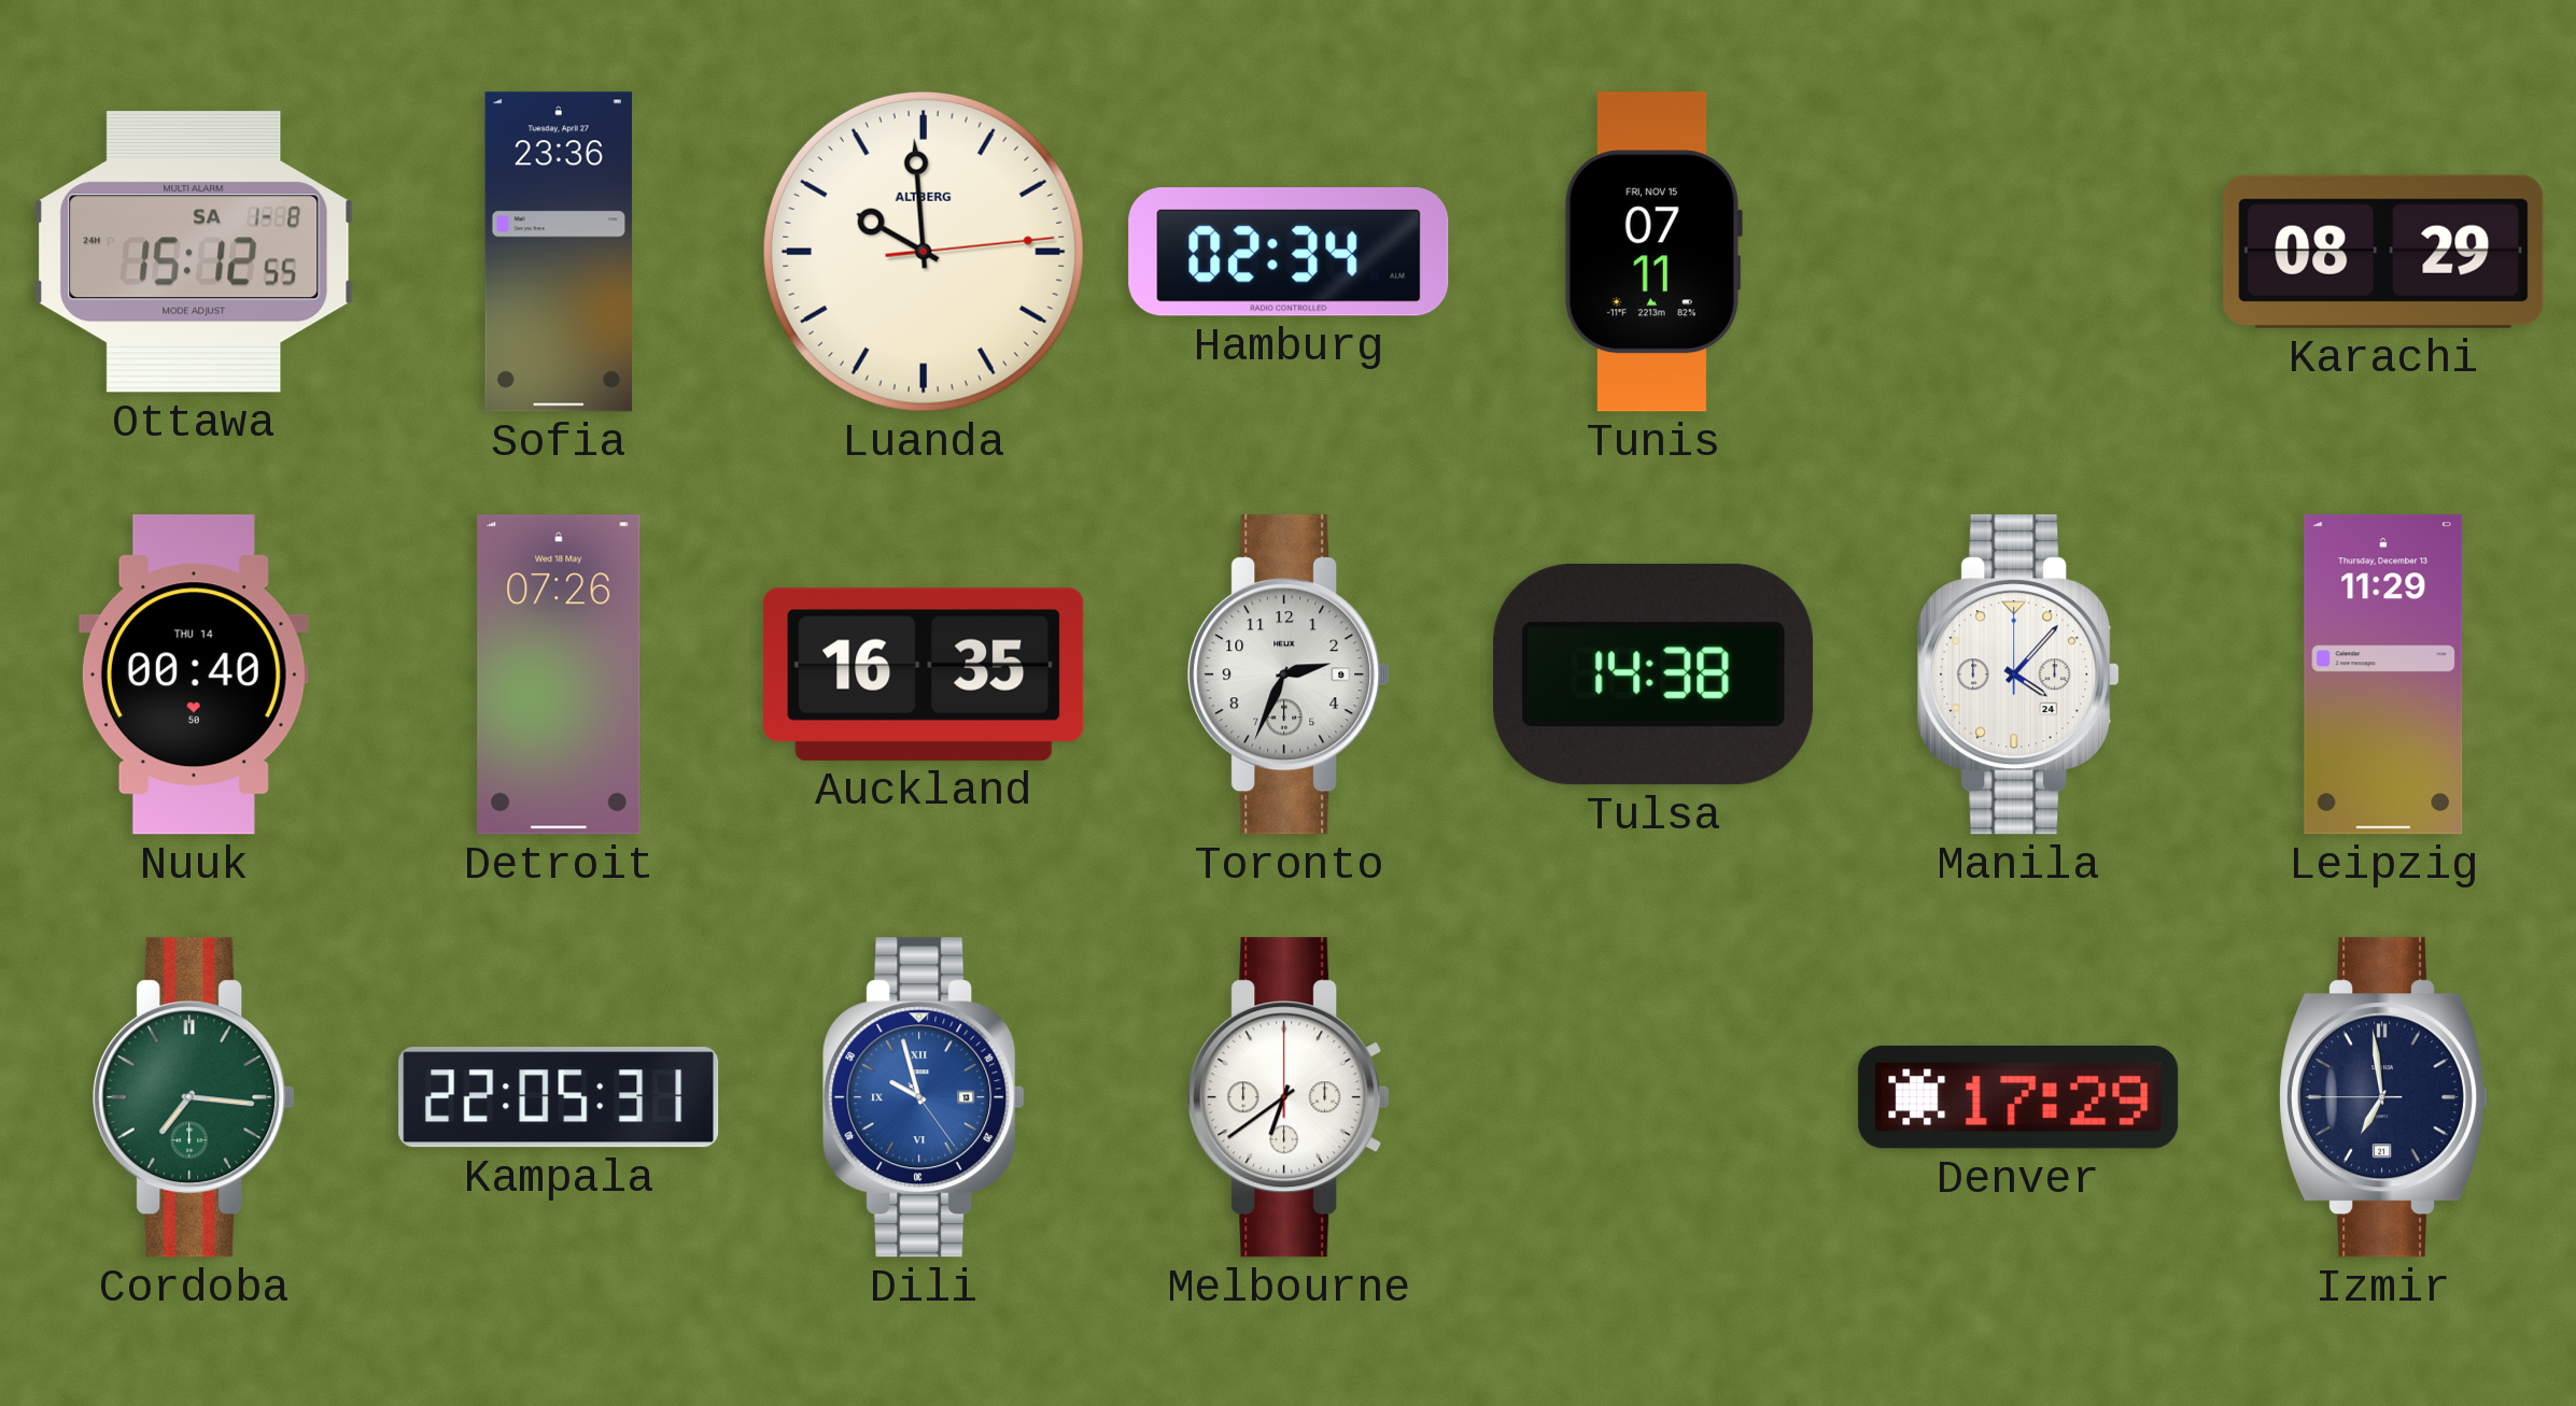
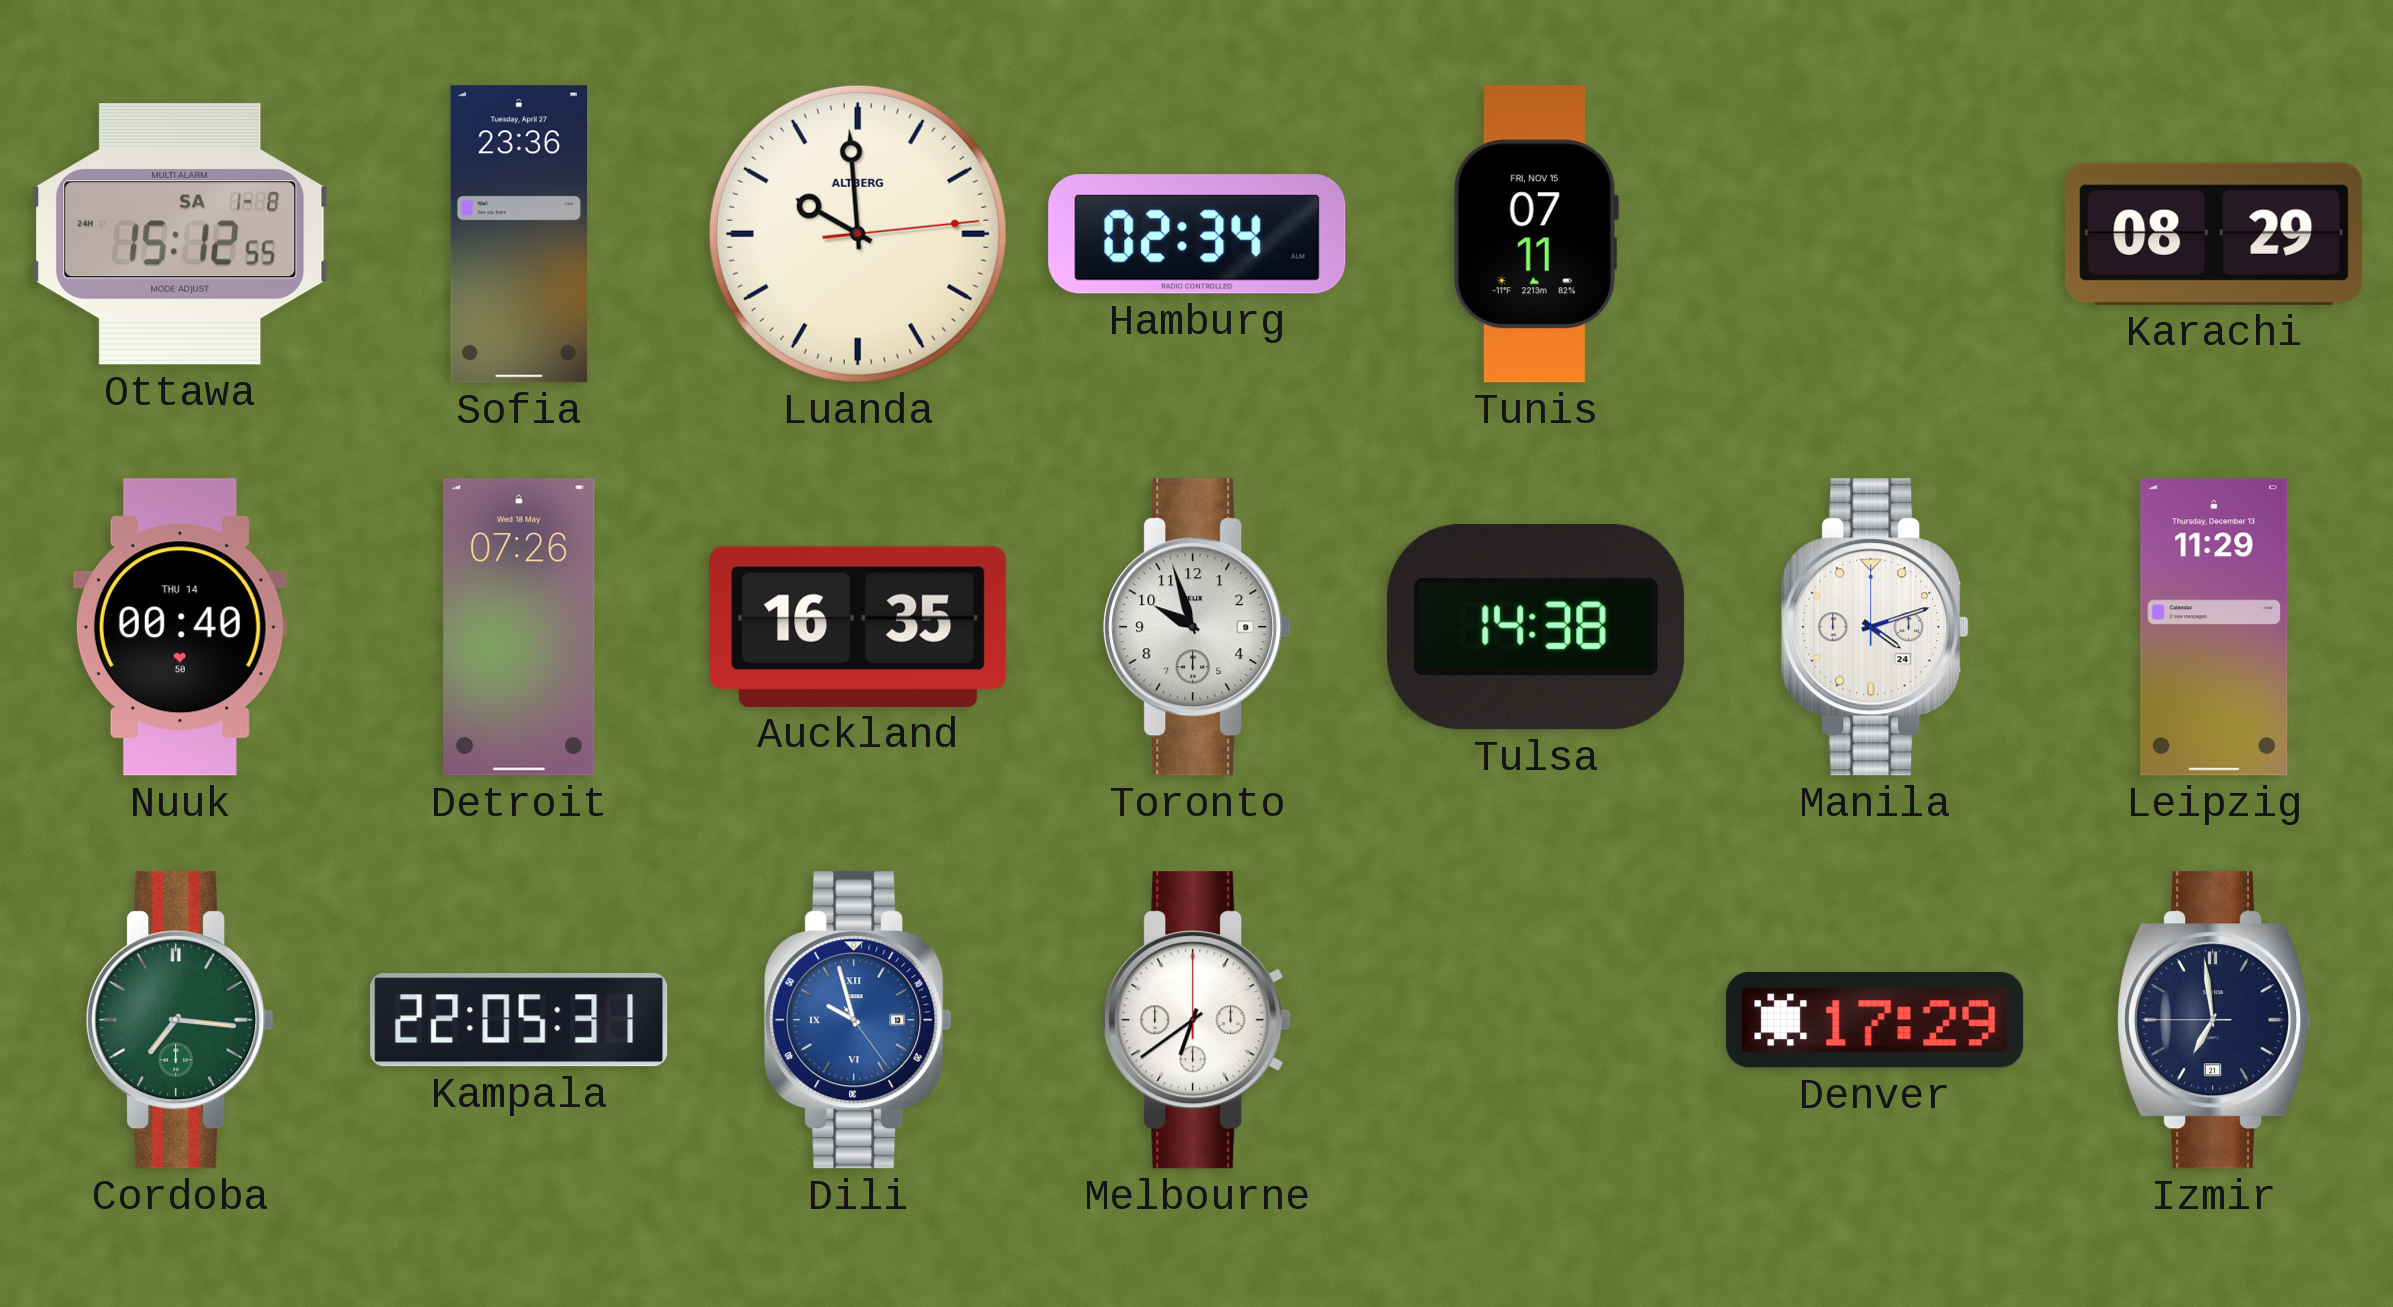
Toronto: 2:34 -> 9:57
Manila: 4:07 -> 4:12
